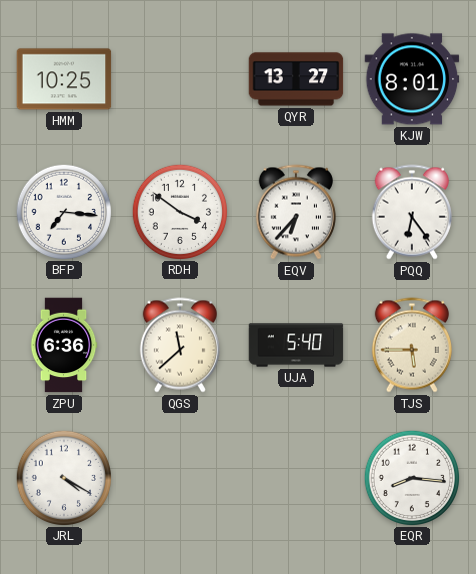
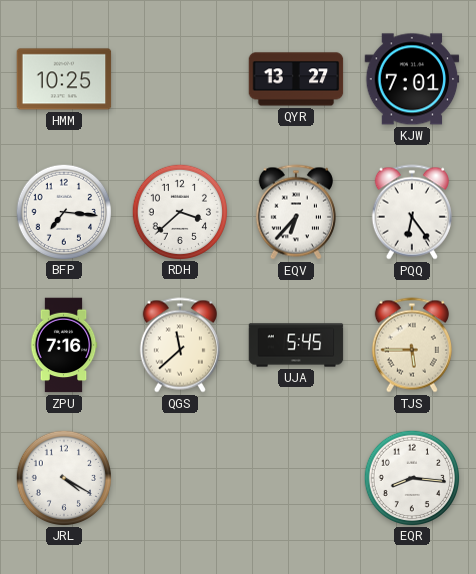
KJW: 8:01 -> 7:01
RDH: 3:51 -> 3:38
ZPU: 6:36 -> 7:16
UJA: 5:40 -> 5:45
